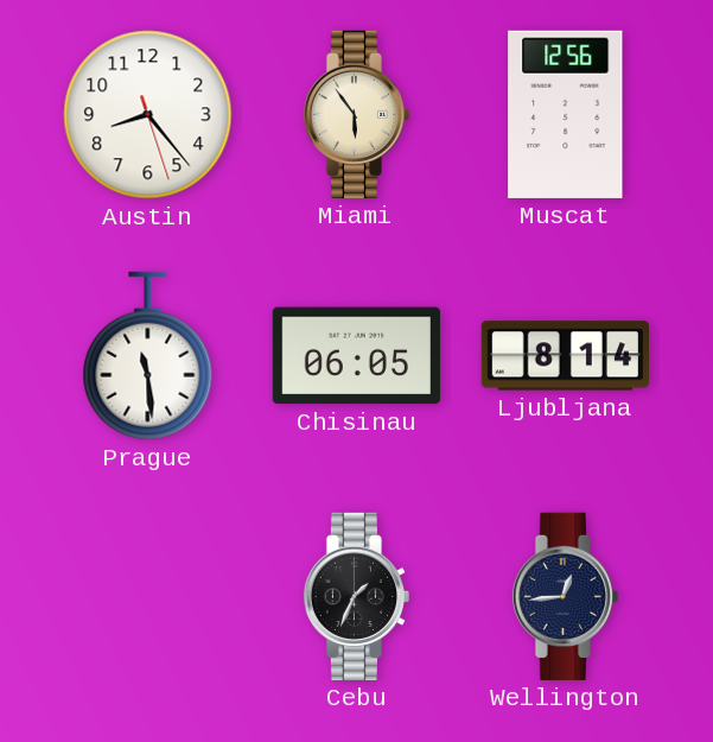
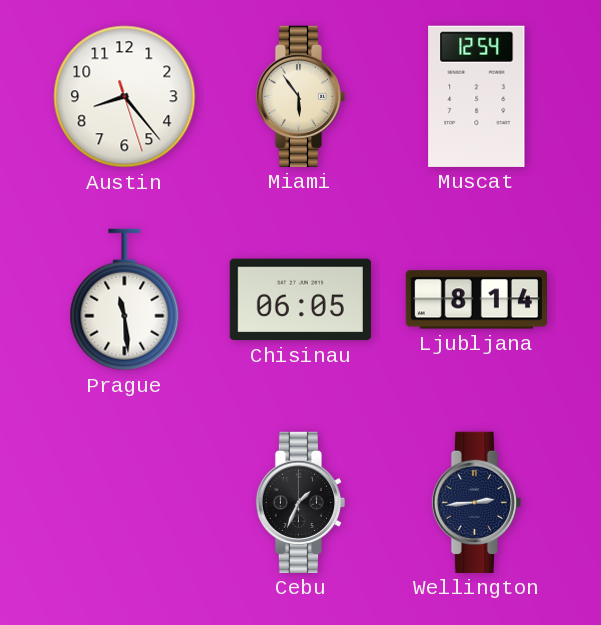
Muscat: 12:56 -> 12:54
Wellington: 12:44 -> 2:44
